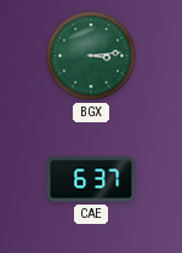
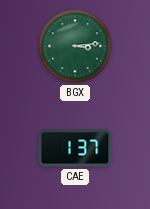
CAE: 6:37 -> 1:37
